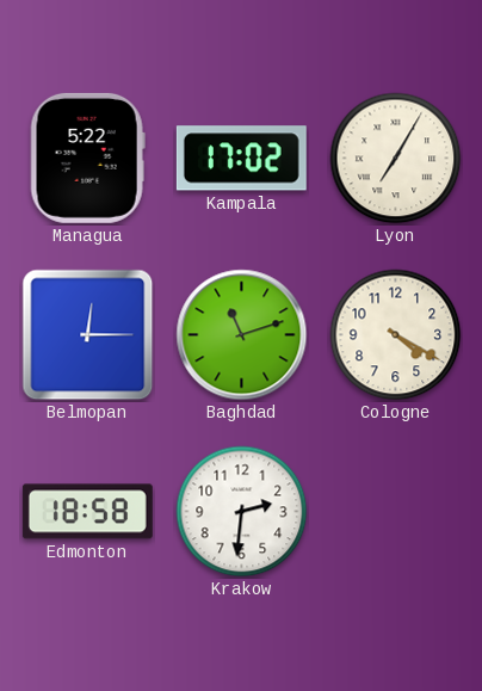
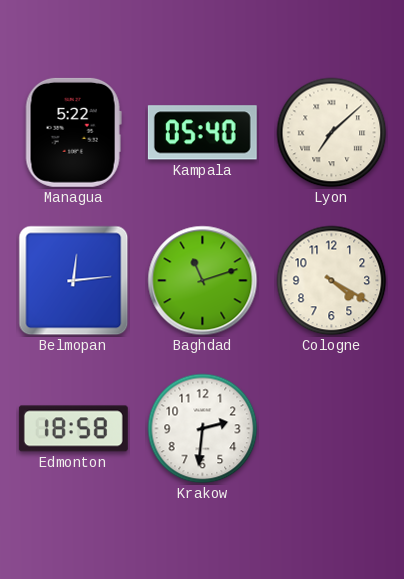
Kampala: 17:02 -> 05:40
Lyon: 7:05 -> 7:08
Belmopan: 12:15 -> 12:14
